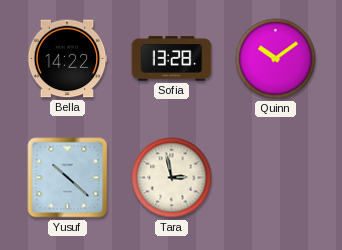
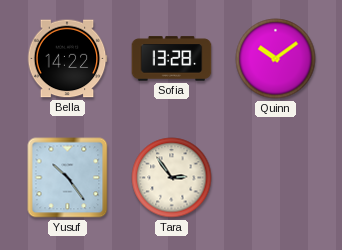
Yusuf: 10:22 -> 10:24
Tara: 2:58 -> 2:54
